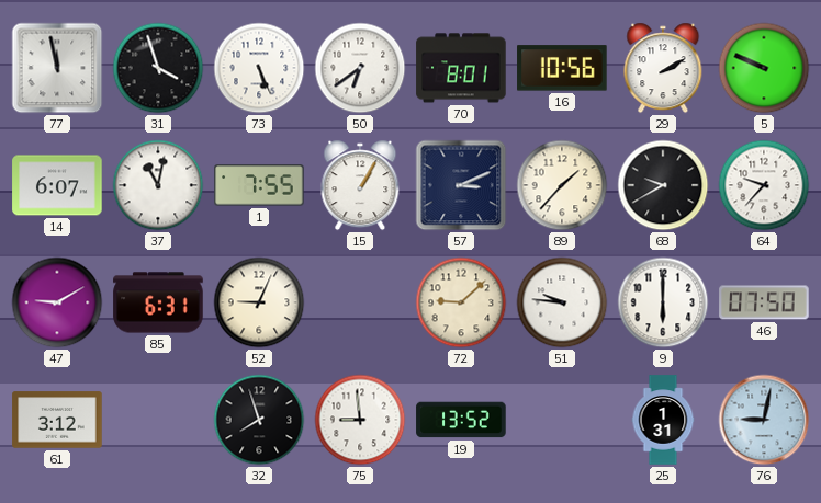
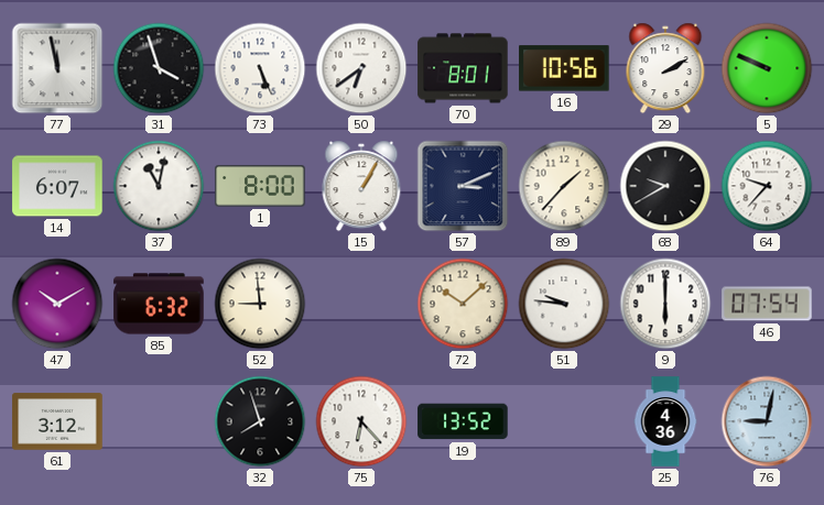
1: 7:55 -> 8:00
47: 9:10 -> 10:10
85: 6:31 -> 6:32
52: 9:04 -> 8:59
72: 9:08 -> 10:08
46: 07:50 -> 07:54
75: 8:59 -> 6:23
25: 1:31 -> 4:36
